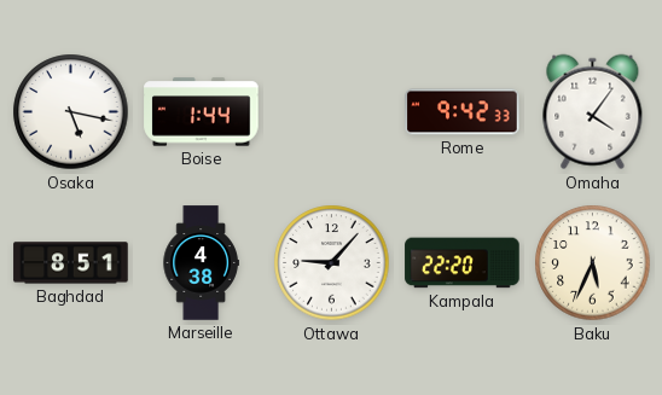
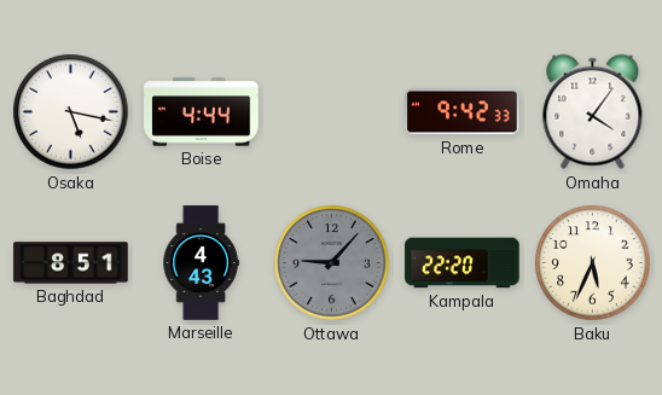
Boise: 1:44 -> 4:44
Marseille: 4:38 -> 4:43
Ottawa dial: white -> grey
